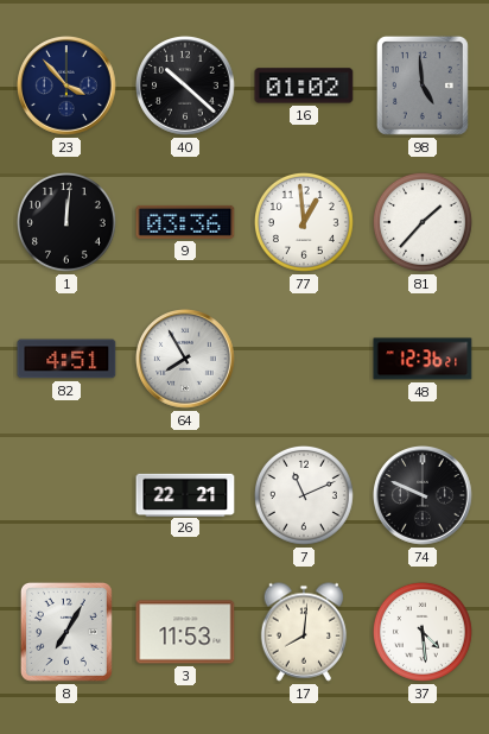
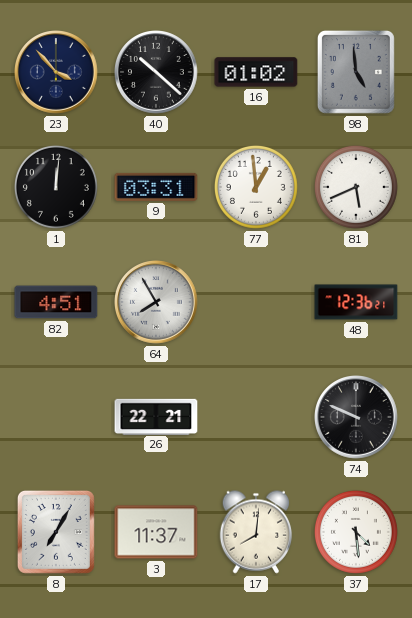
9: 03:36 -> 03:31
81: 1:37 -> 5:41
7: 11:11 -> none
3: 11:53 -> 11:37
